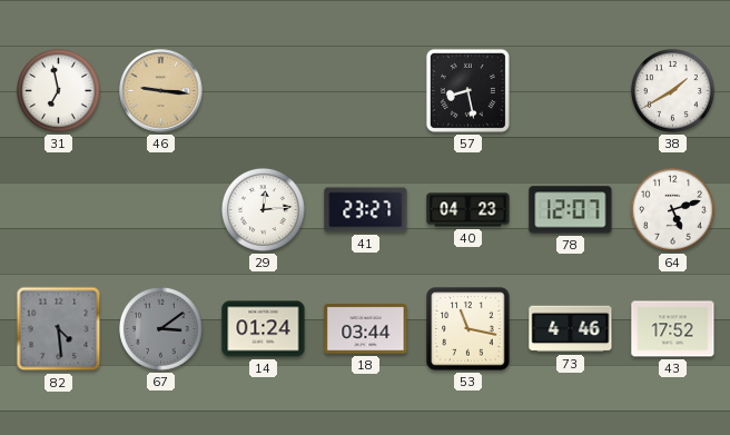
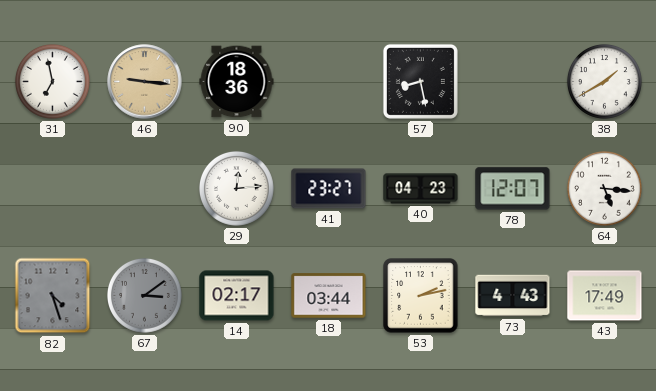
90: none -> 18:36
64: 5:12 -> 5:16
82: 4:29 -> 4:27
14: 01:24 -> 02:17
53: 11:17 -> 2:13
73: 4:46 -> 4:43
43: 17:52 -> 17:49
